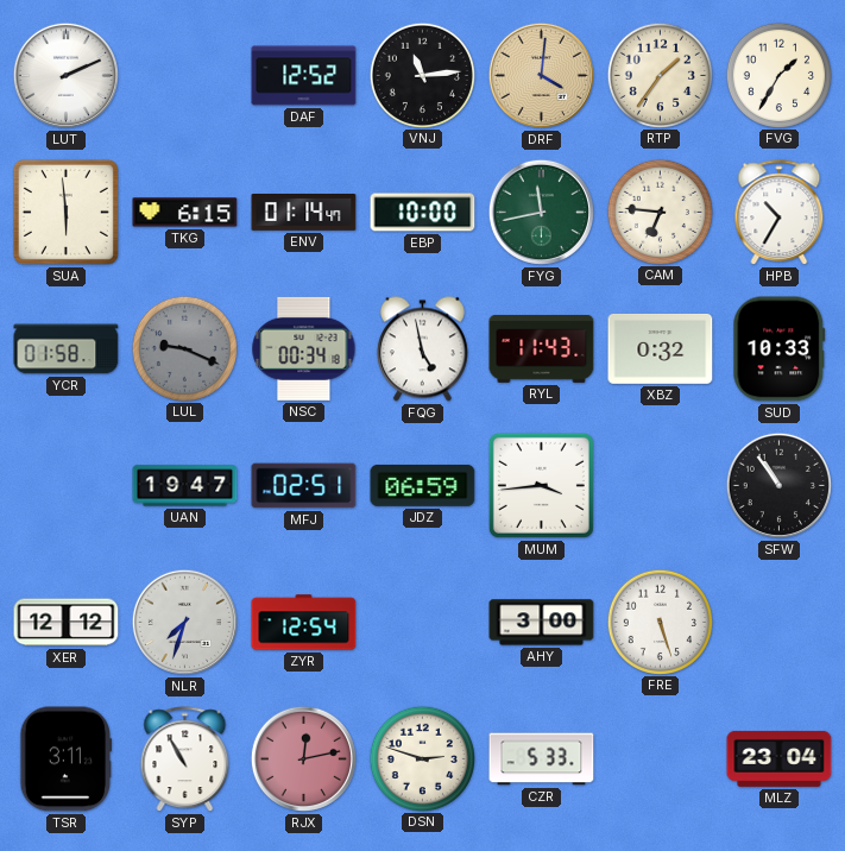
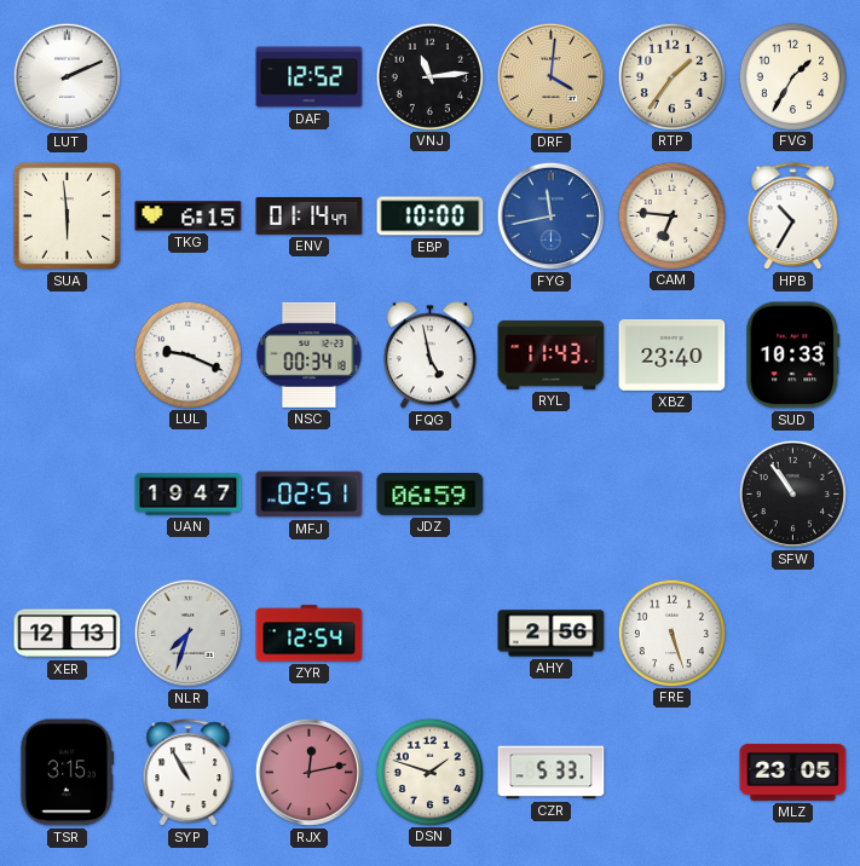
FYG dial: green -> blue
YCR: 01:58 -> none
LUL dial: grey -> white
XBZ: 0:32 -> 23:40
MUM: 3:44 -> none
XER: 12:12 -> 12:13
AHY: 3:00 -> 2:56
TSR: 3:11 -> 3:15
DSN: 2:48 -> 1:48
MLZ: 23:04 -> 23:05
